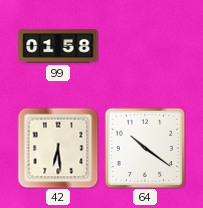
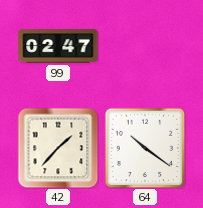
99: 01:58 -> 02:47
42: 6:29 -> 1:37
